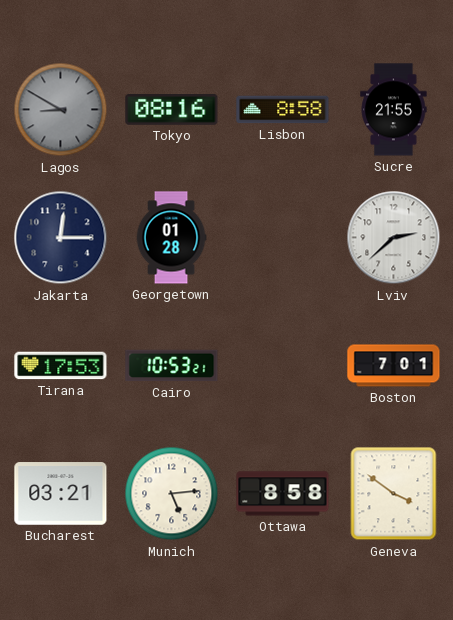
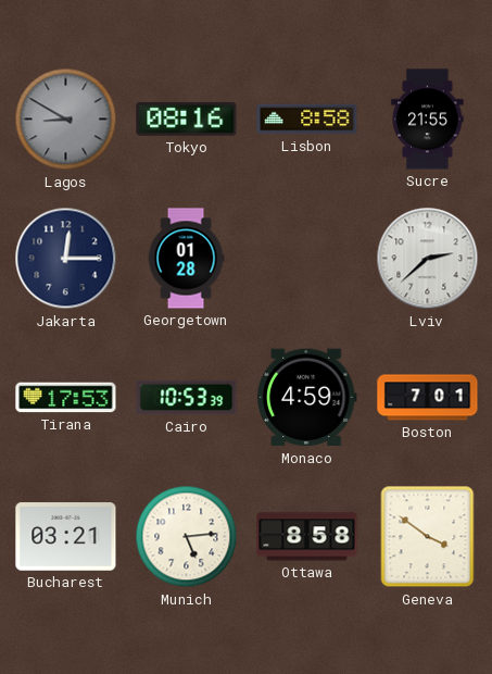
Cairo: 10:53:21 -> 10:53:39
Monaco: none -> 4:59
